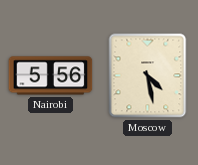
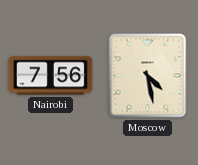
Nairobi: 5:56 -> 7:56
